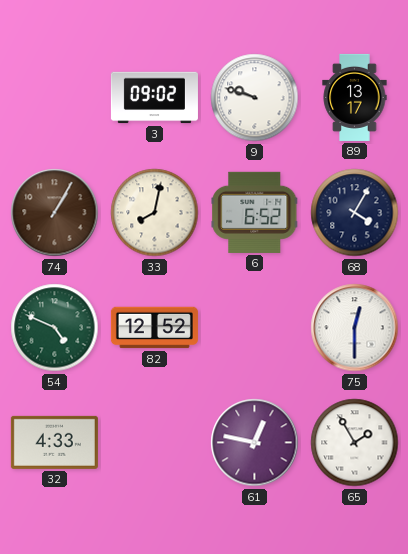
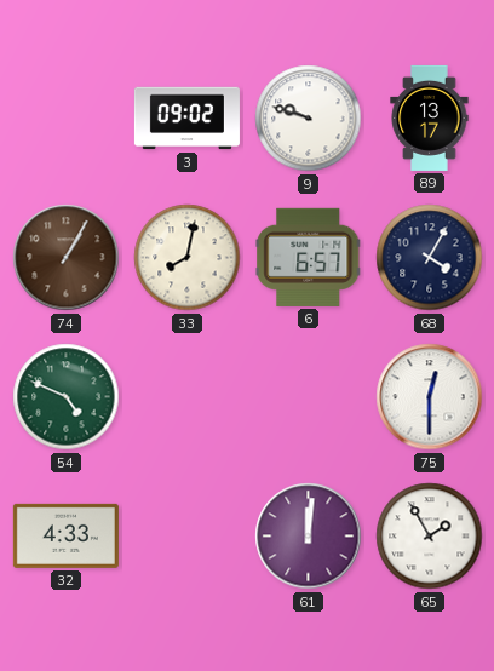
6: 6:52 -> 6:57
82: 12:52 -> none
61: 12:47 -> 12:01
